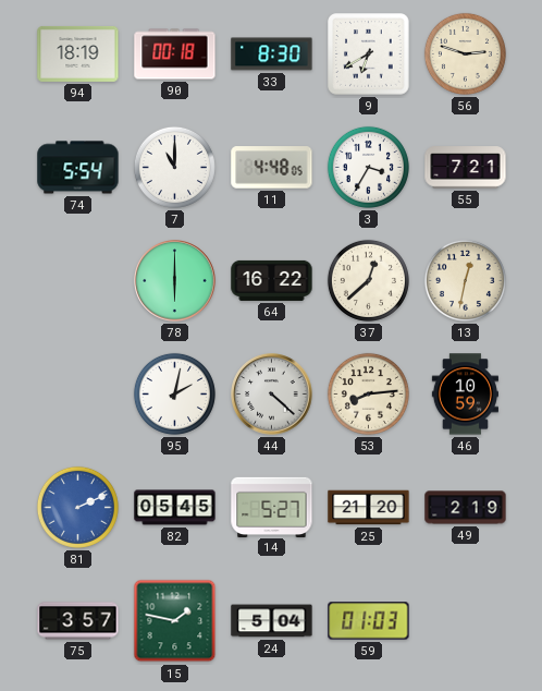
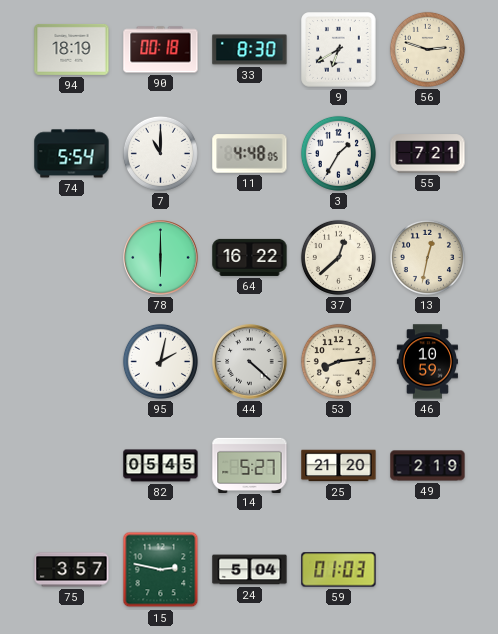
3: 3:35 -> 1:35
81: 2:11 -> none
15: 1:47 -> 2:47
